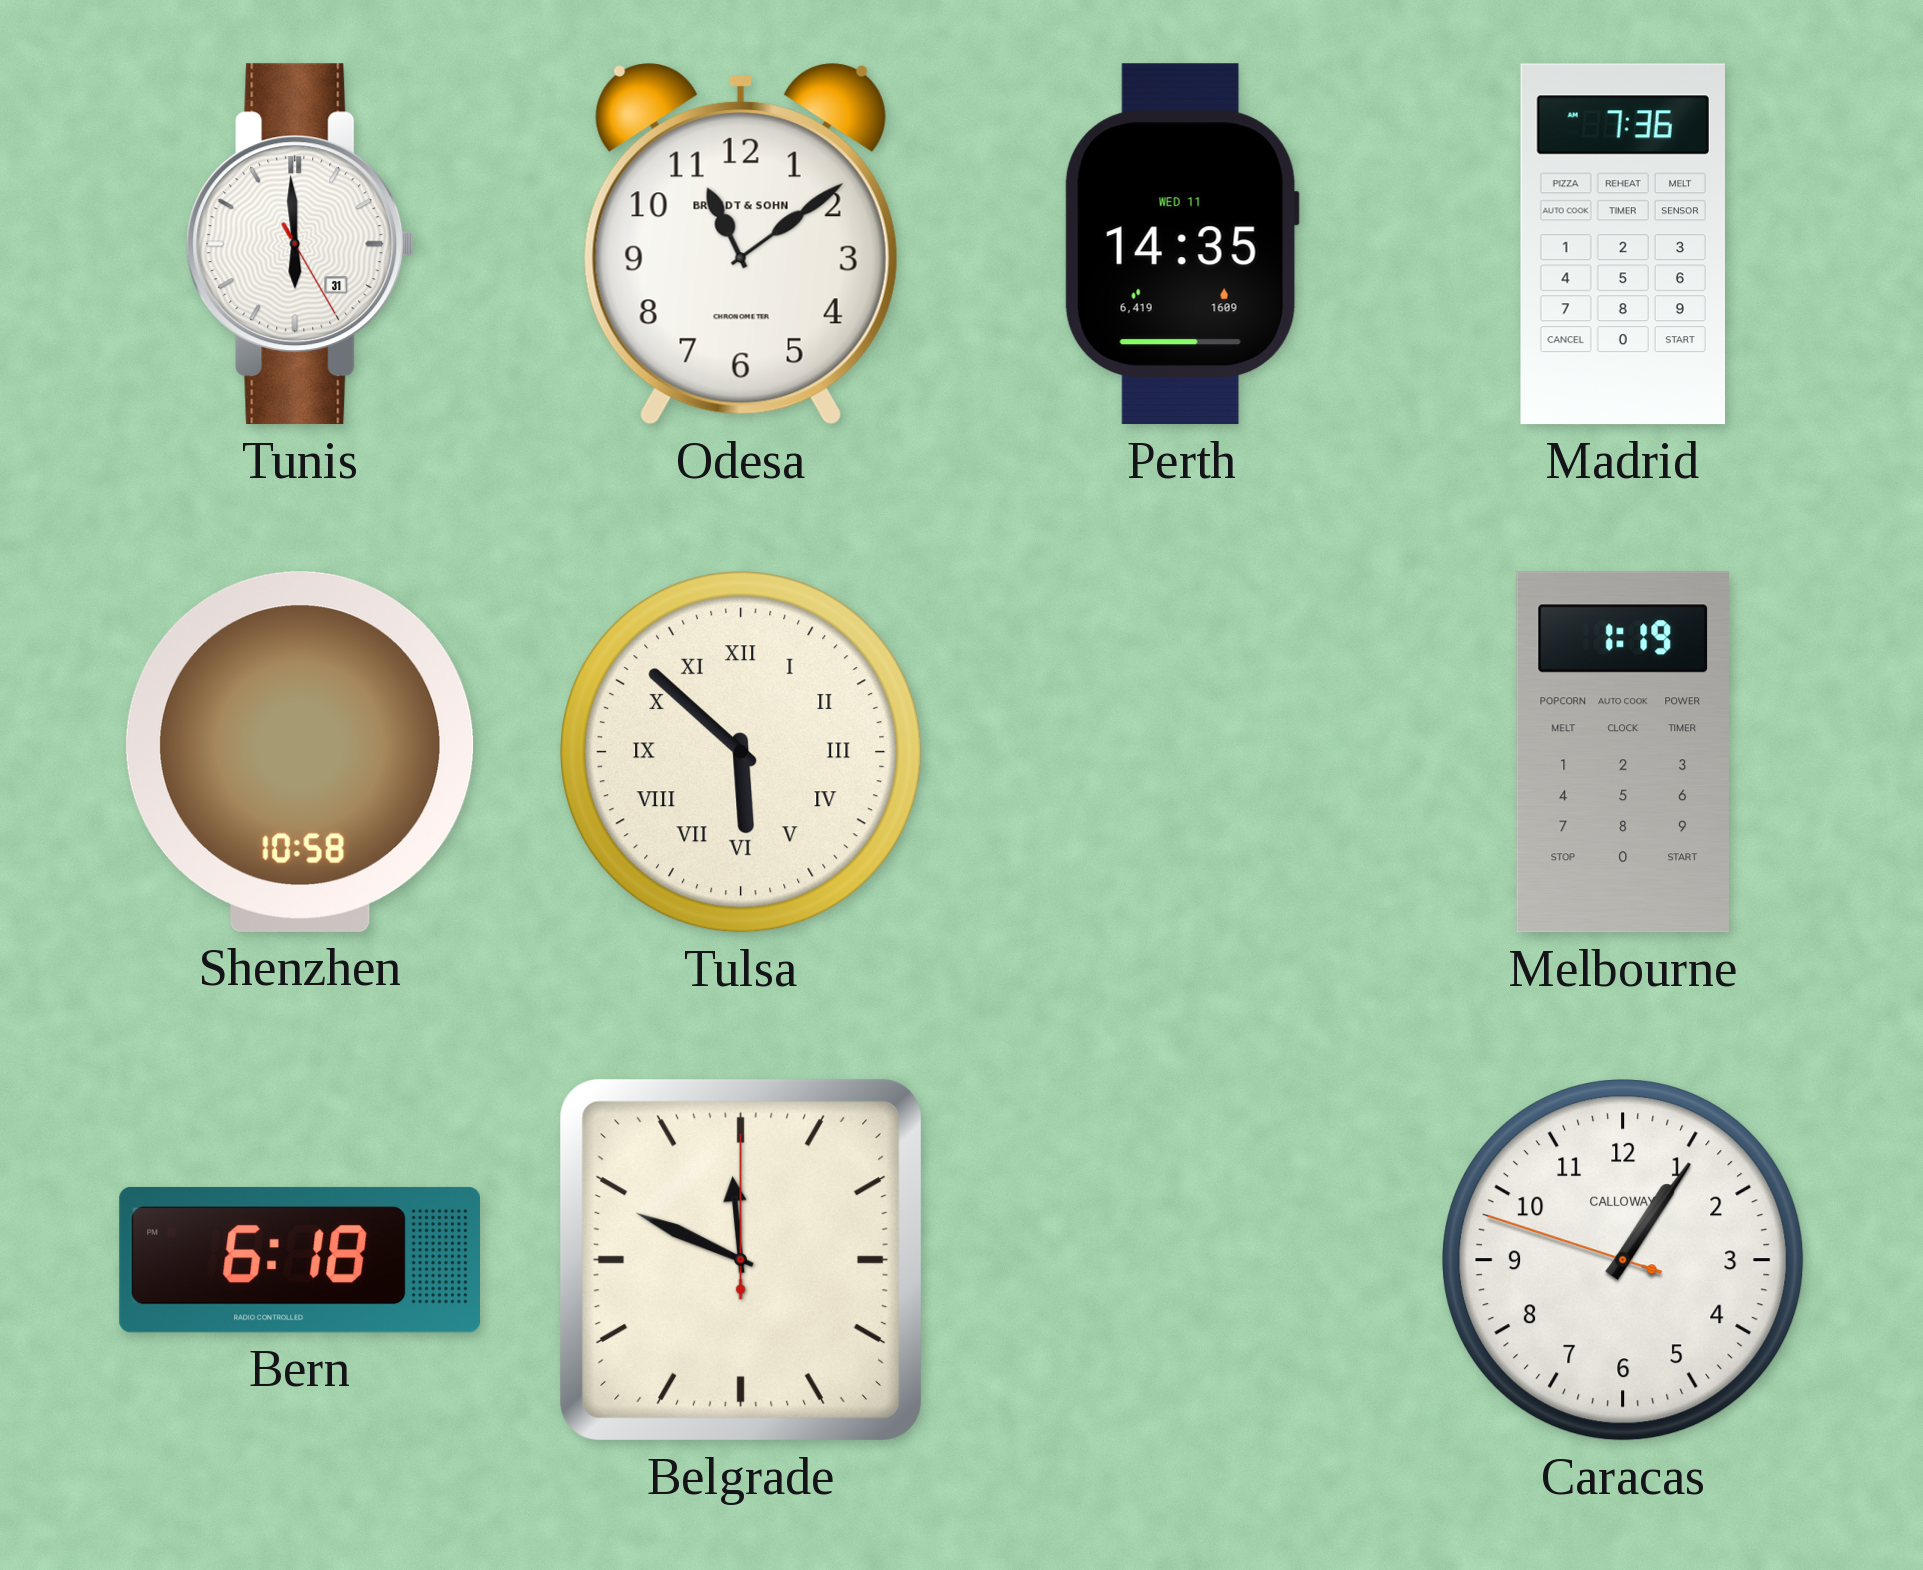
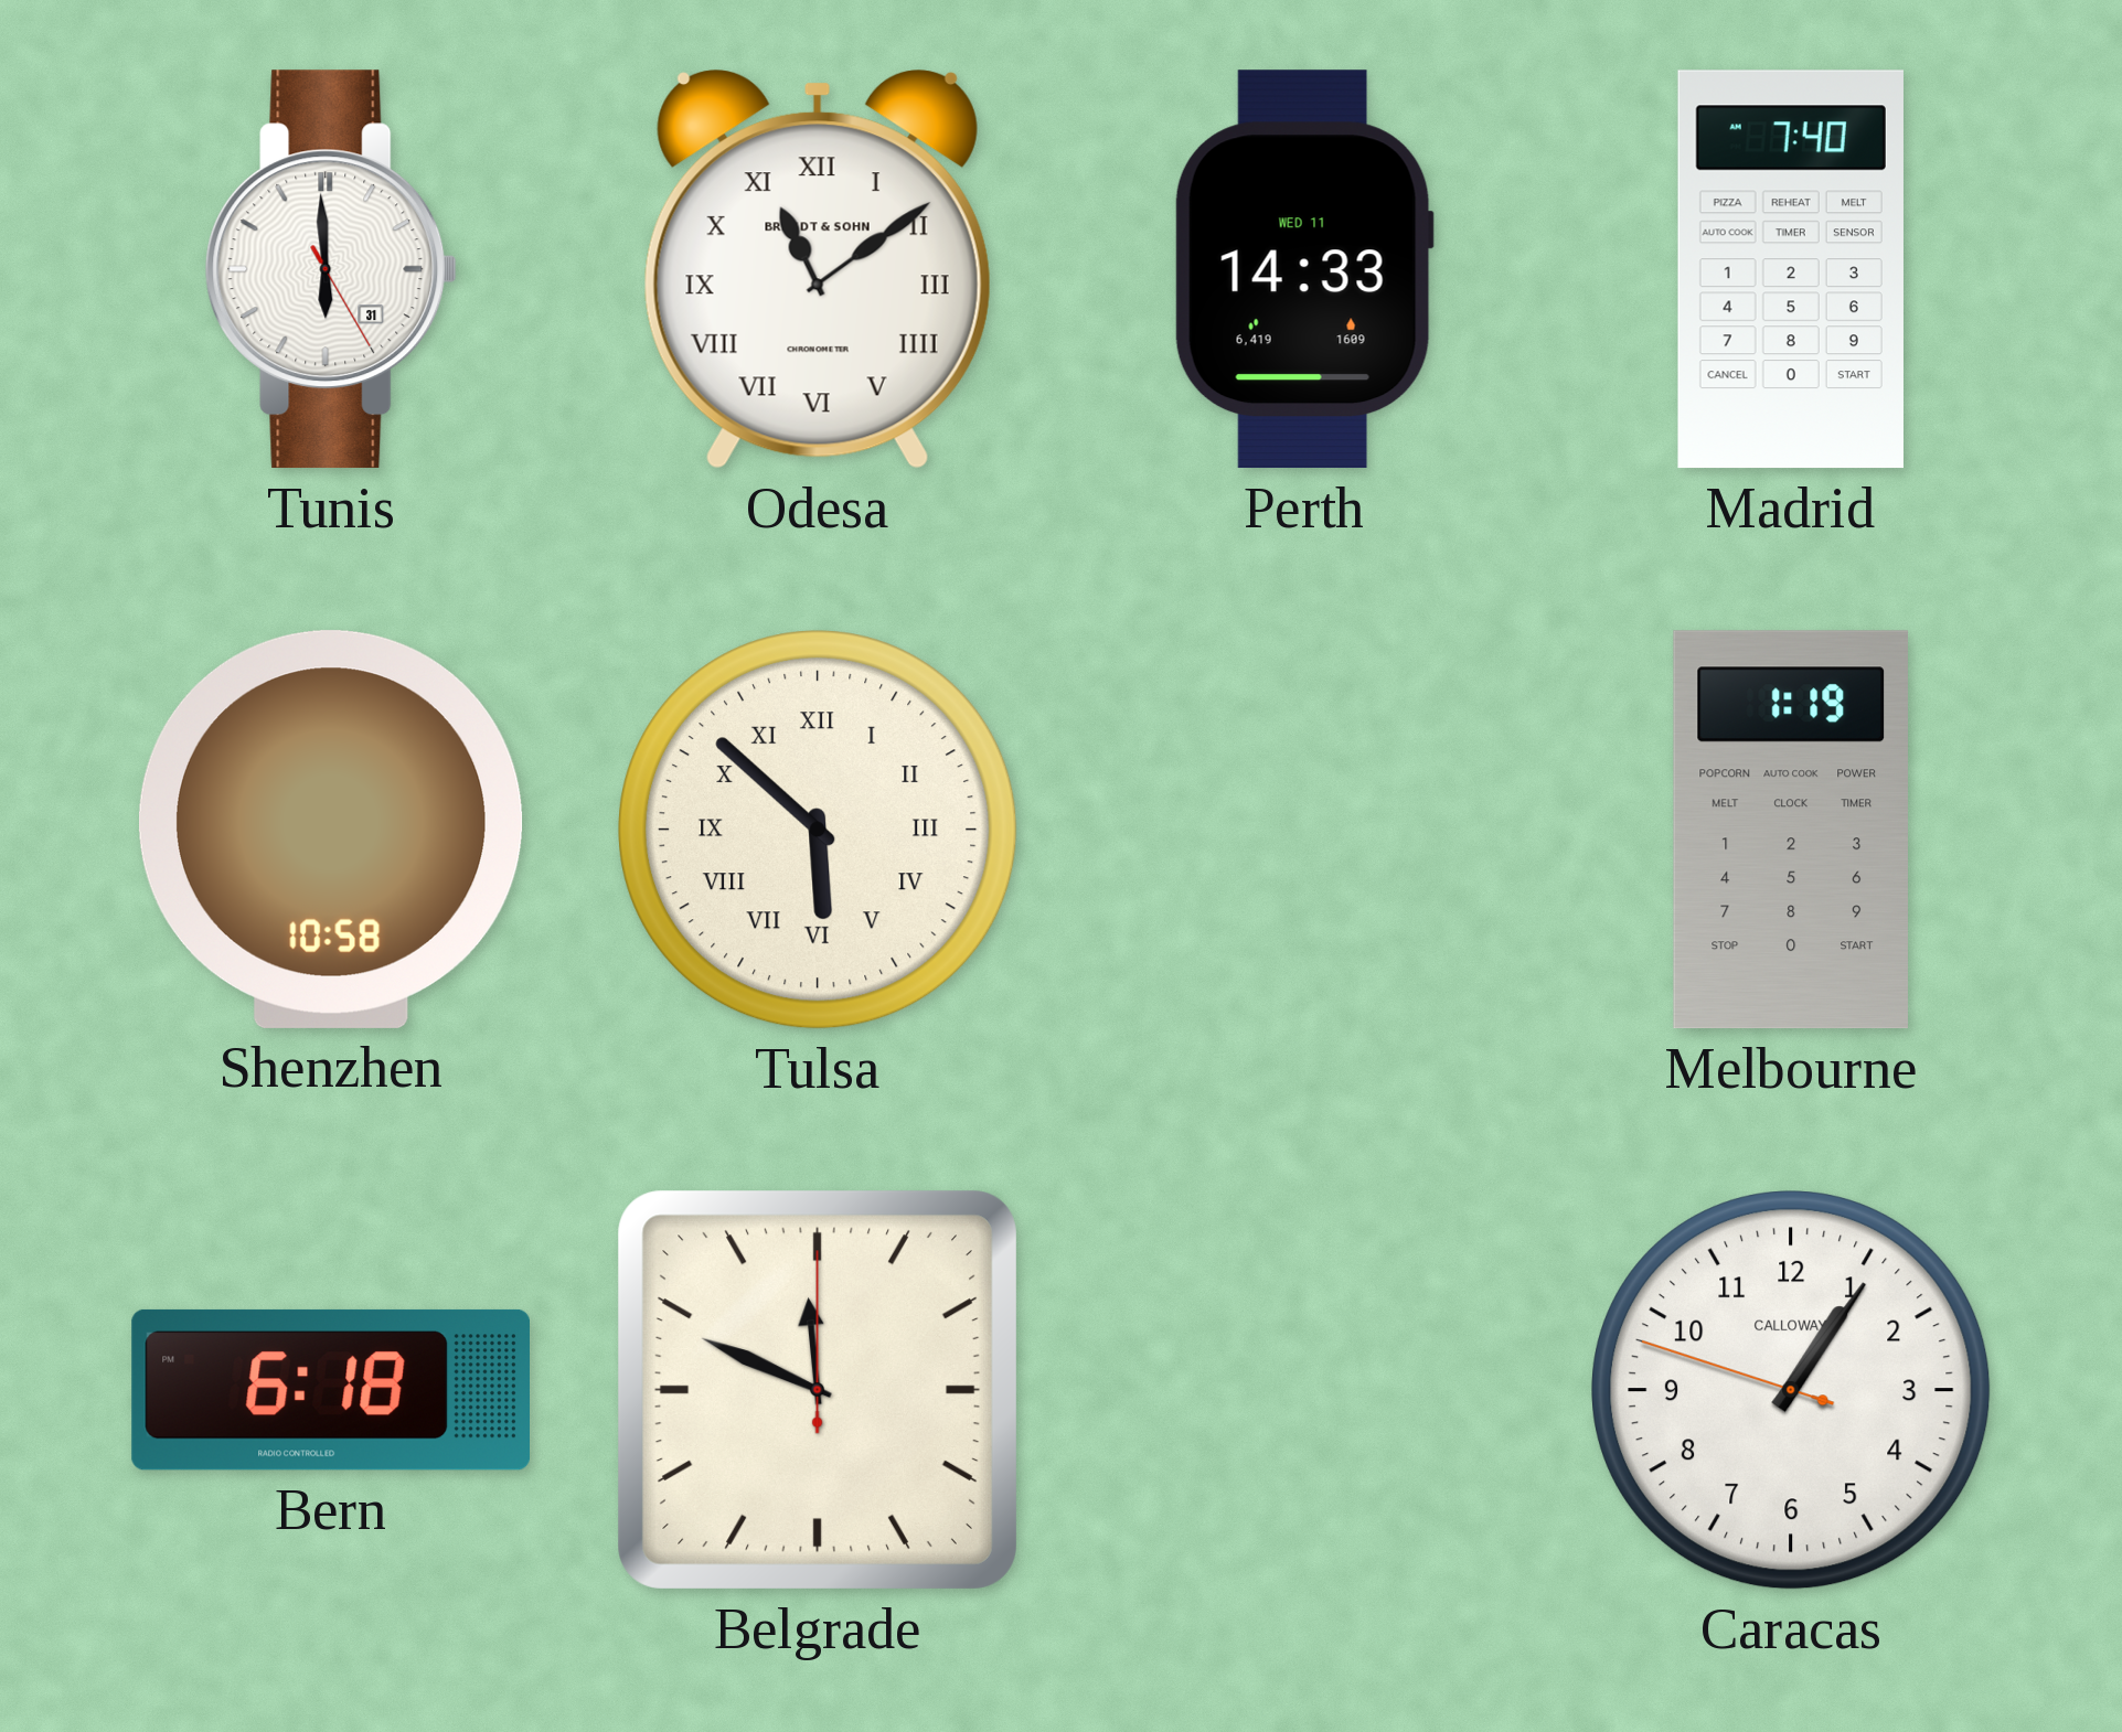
Odesa numerals: Arabic -> Roman
Perth: 14:35 -> 14:33
Madrid: 7:36 -> 7:40
